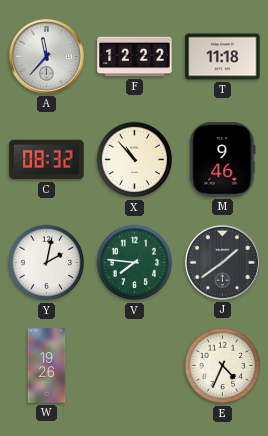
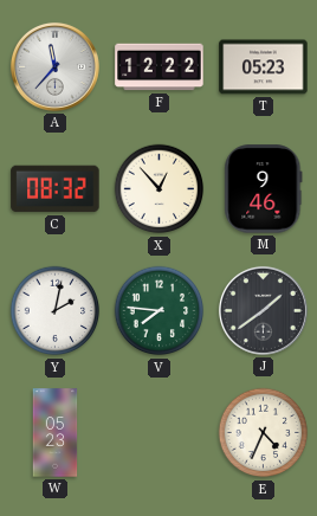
T: 11:18 -> 05:23
X: 10:53 -> 12:53
W: 19:26 -> 05:23
